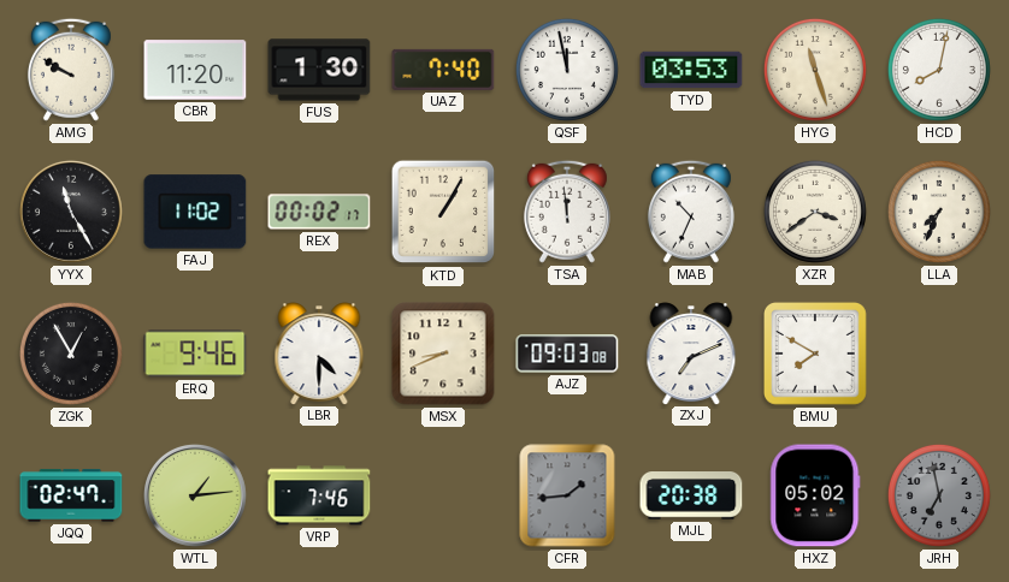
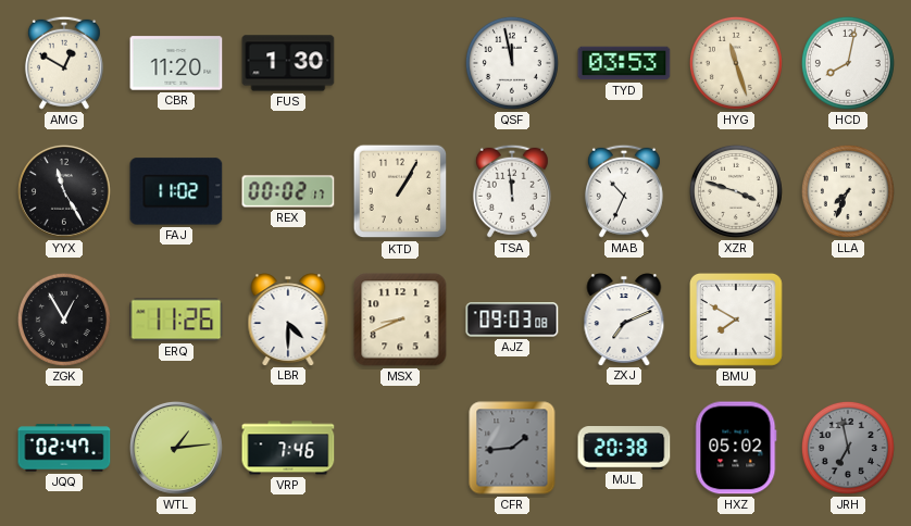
AMG: 9:50 -> 12:50
UAZ: 7:40 -> none
XZR: 3:39 -> 3:48
ERQ: 9:46 -> 11:26
